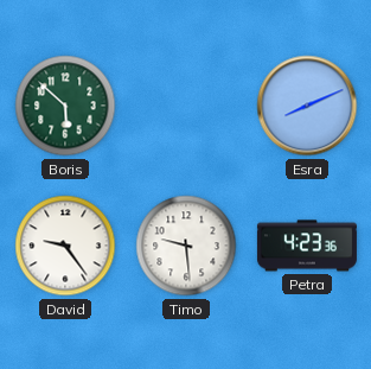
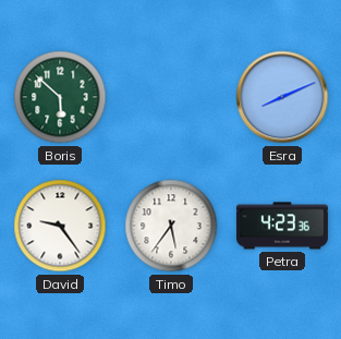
Timo: 9:29 -> 5:36
